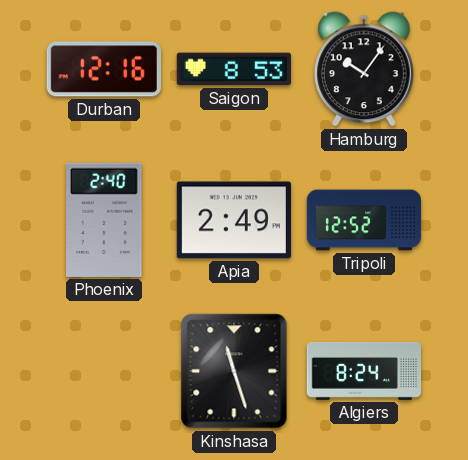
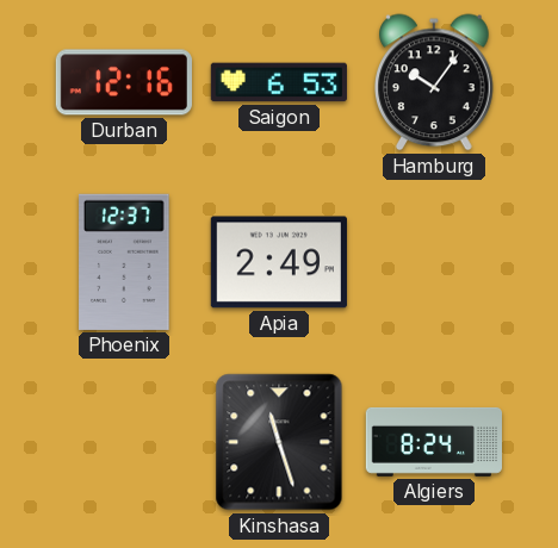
Saigon: 8:53 -> 6:53
Phoenix: 2:40 -> 12:37
Tripoli: 12:52 -> none
